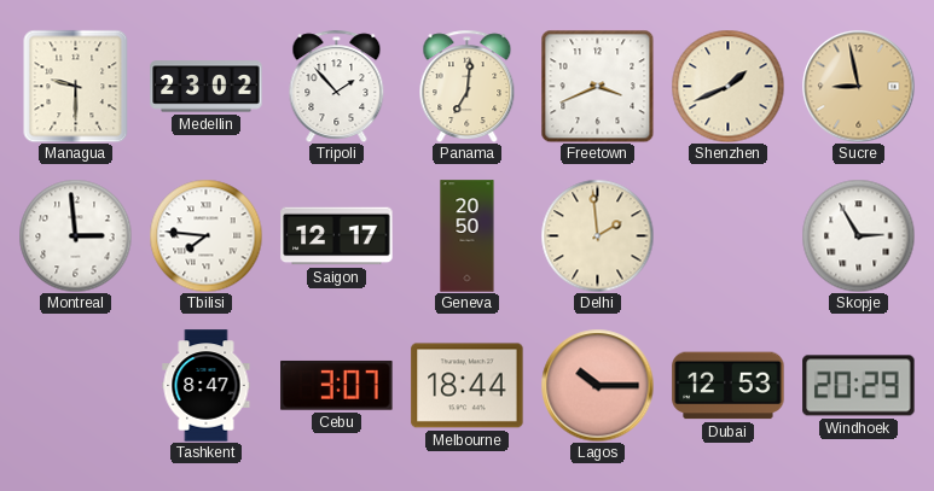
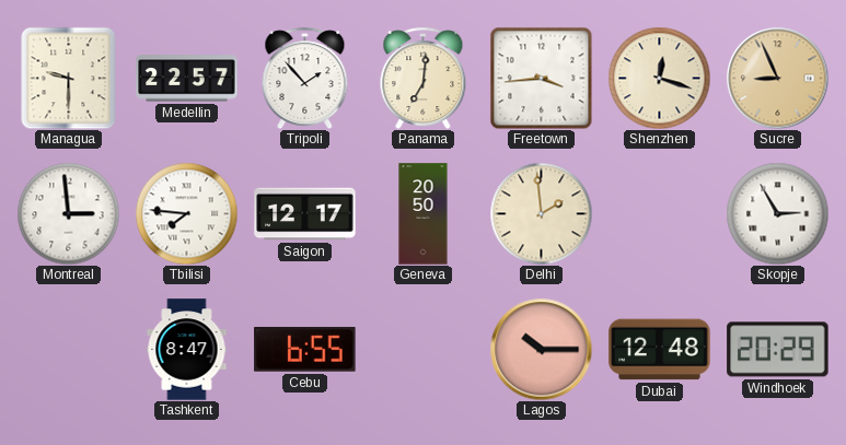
Medellin: 23:02 -> 22:57
Freetown: 3:41 -> 3:44
Shenzhen: 1:41 -> 12:18
Sucre: 8:58 -> 8:56
Cebu: 3:07 -> 6:55
Melbourne: 18:44 -> none
Dubai: 12:53 -> 12:48
